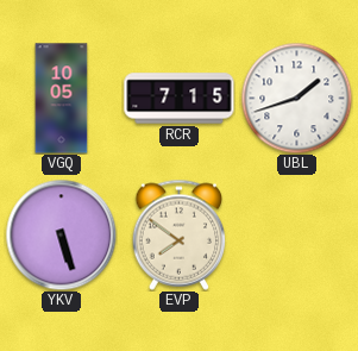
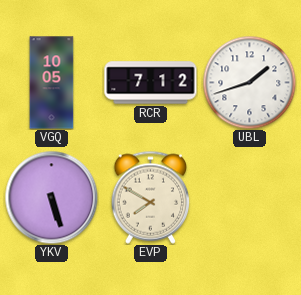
RCR: 7:15 -> 7:12
EVP: 7:51 -> 7:50
